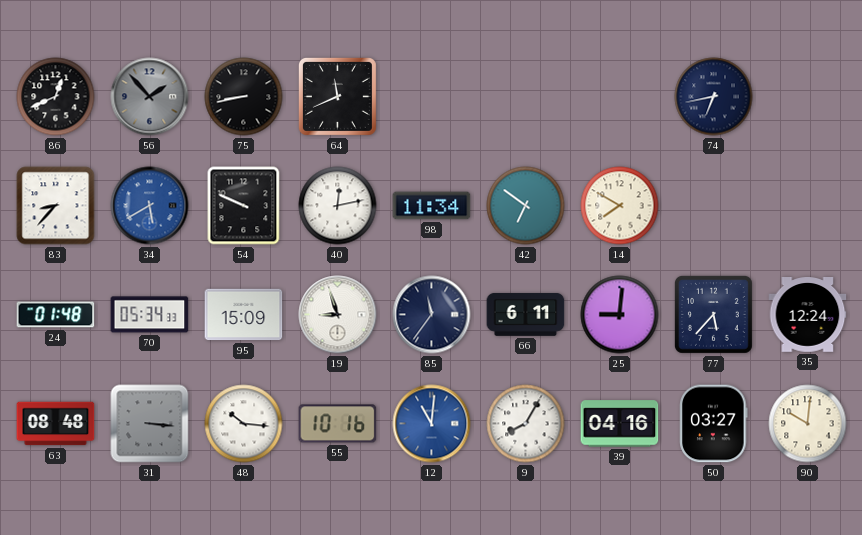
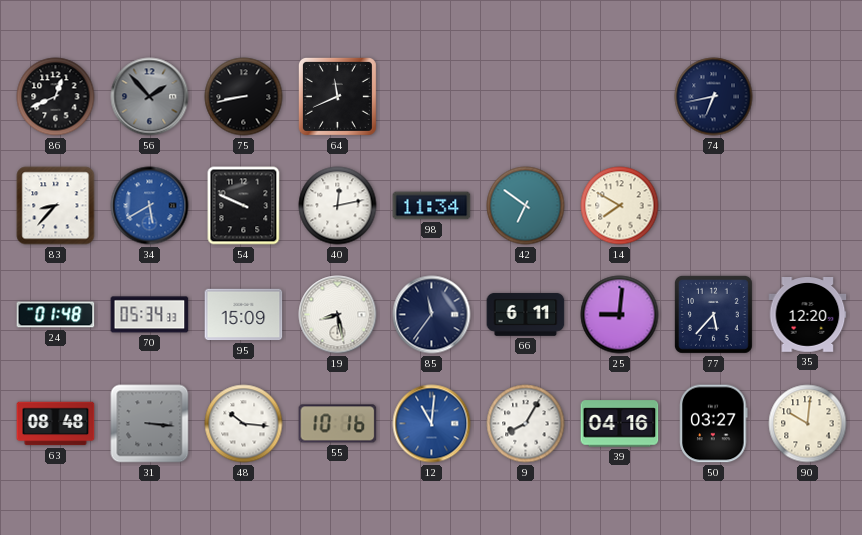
19: 8:57 -> 8:28
35: 12:24 -> 12:20
